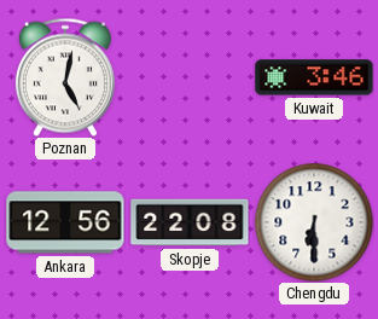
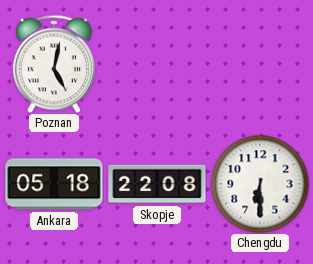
Kuwait: 3:46 -> none
Ankara: 12:56 -> 05:18
